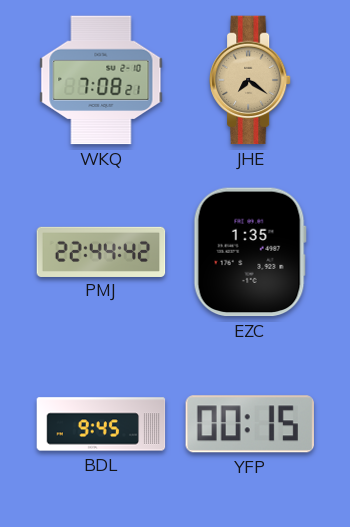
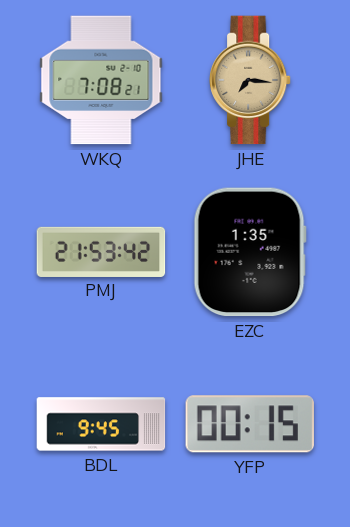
JHE: 7:21 -> 7:16
PMJ: 22:44 -> 21:53
